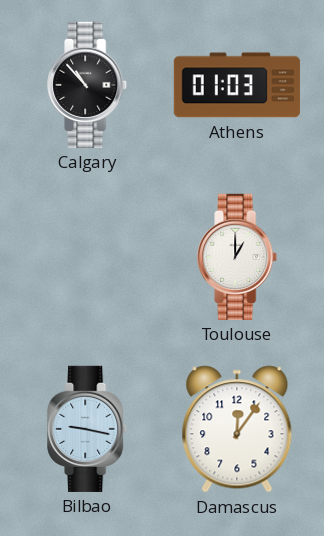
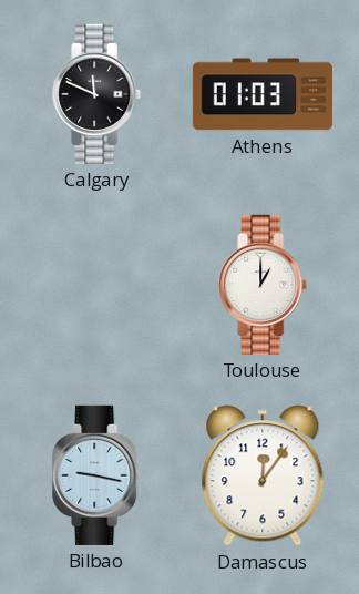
Calgary: 10:53 -> 11:49
